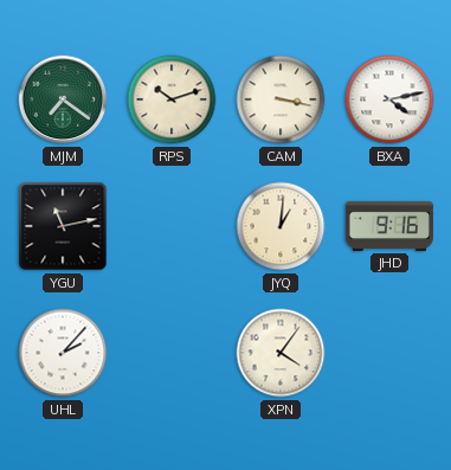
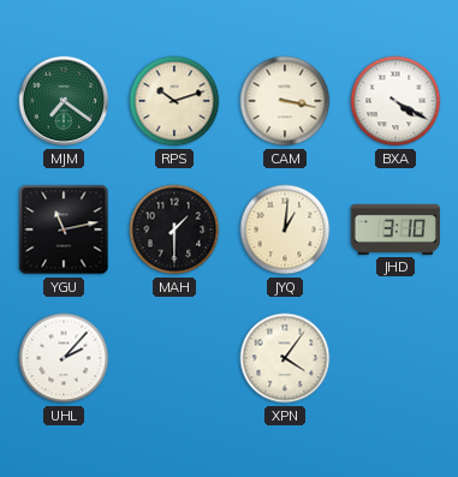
BXA: 4:13 -> 4:20
MAH: none -> 1:30
JHD: 9:16 -> 3:10
